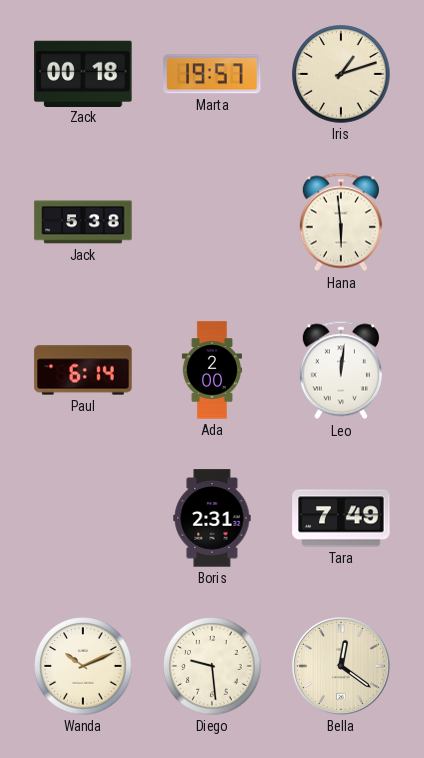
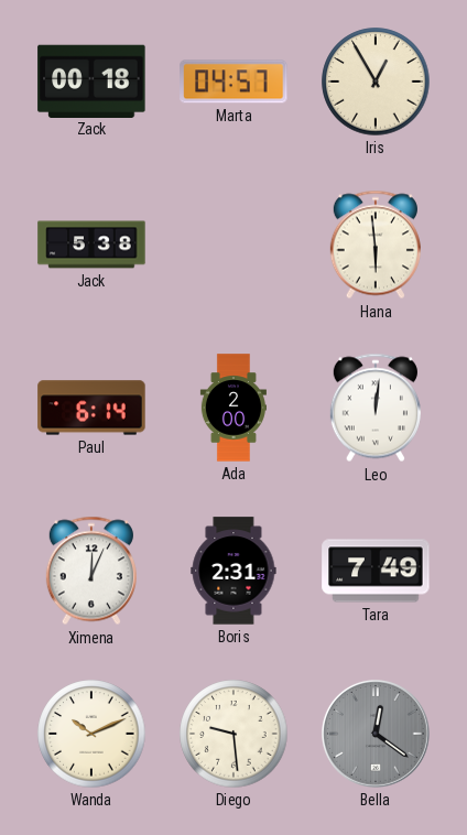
Marta: 19:57 -> 04:57
Iris: 1:12 -> 12:55
Ximena: none -> 12:04
Bella dial: cream -> grey
